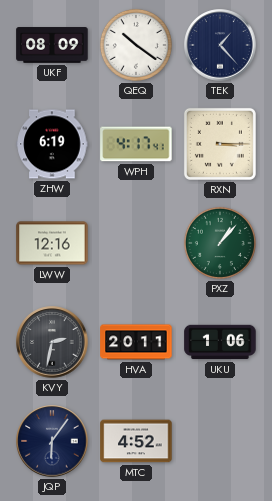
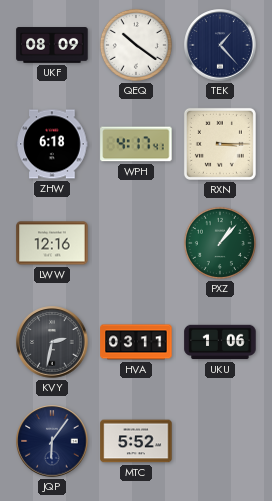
ZHW: 6:19 -> 6:18
HVA: 20:11 -> 03:11
MTC: 4:52 -> 5:52
